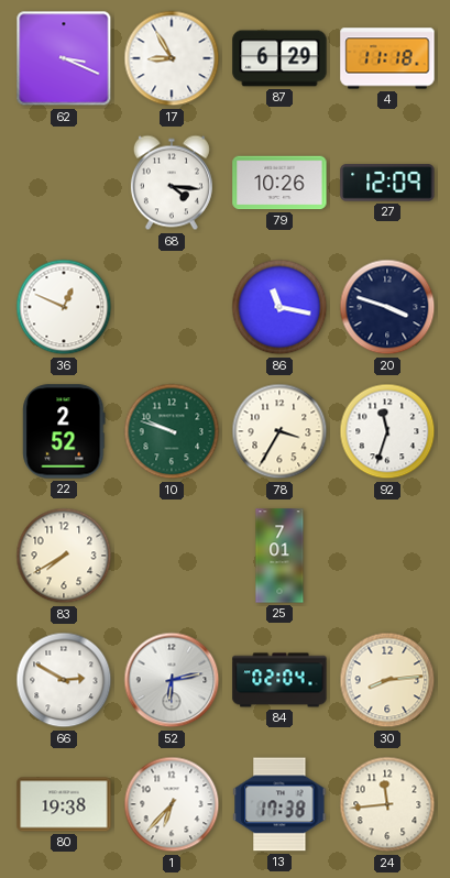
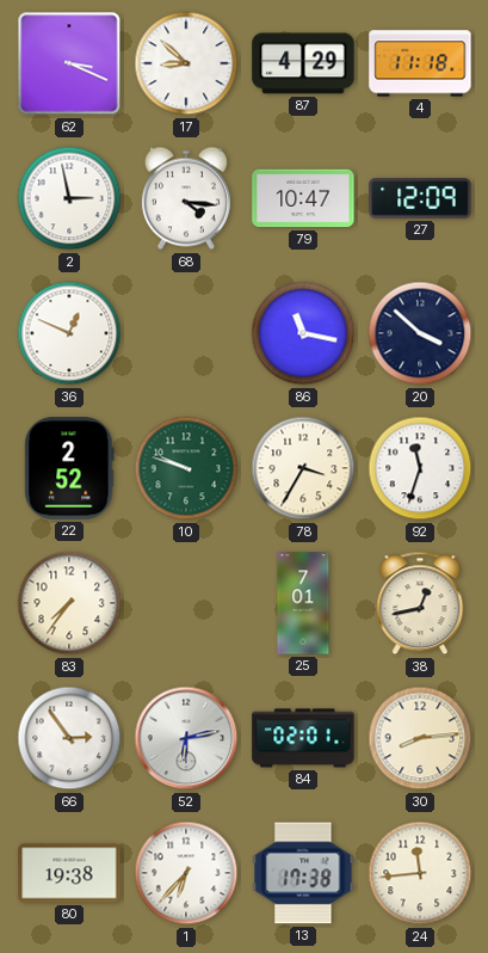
17: 8:55 -> 8:52
87: 6:29 -> 4:29
2: none -> 2:58
79: 10:26 -> 10:47
20: 3:48 -> 3:52
83: 7:40 -> 7:36
38: none -> 12:43
66: 2:50 -> 2:54
84: 02:04 -> 02:01
